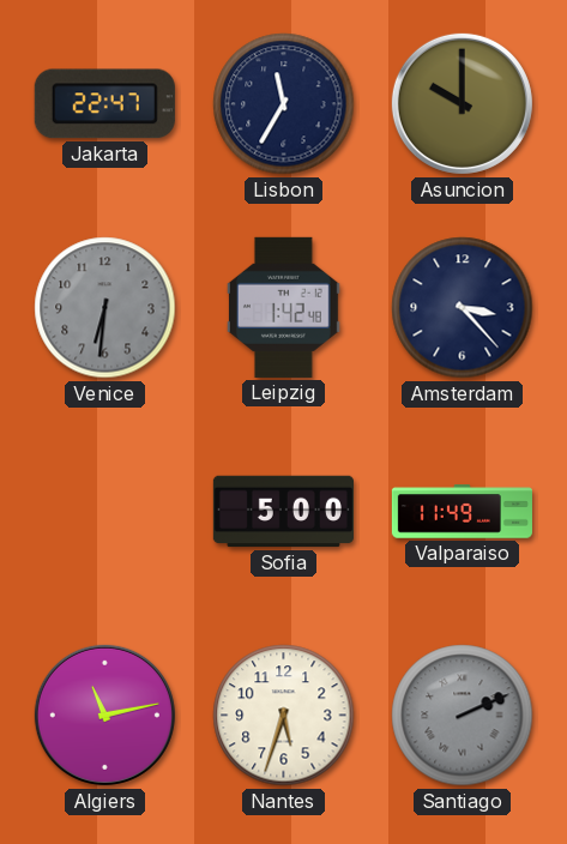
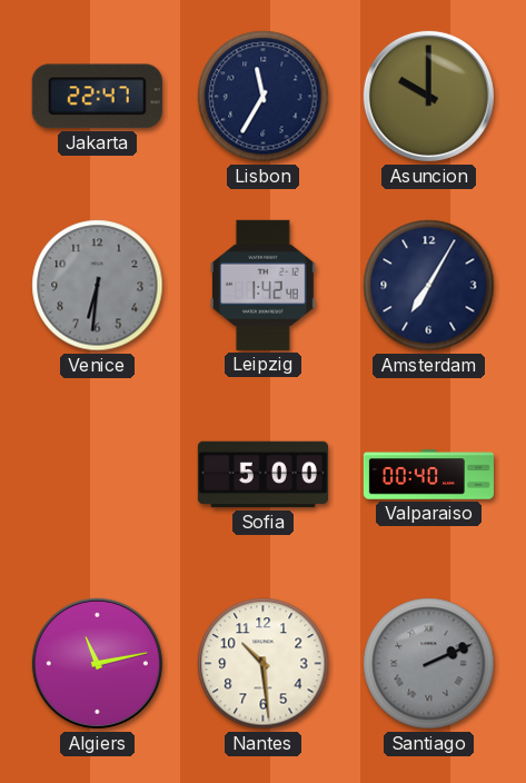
Amsterdam: 3:23 -> 7:05
Valparaiso: 11:49 -> 00:40
Nantes: 5:33 -> 10:29
